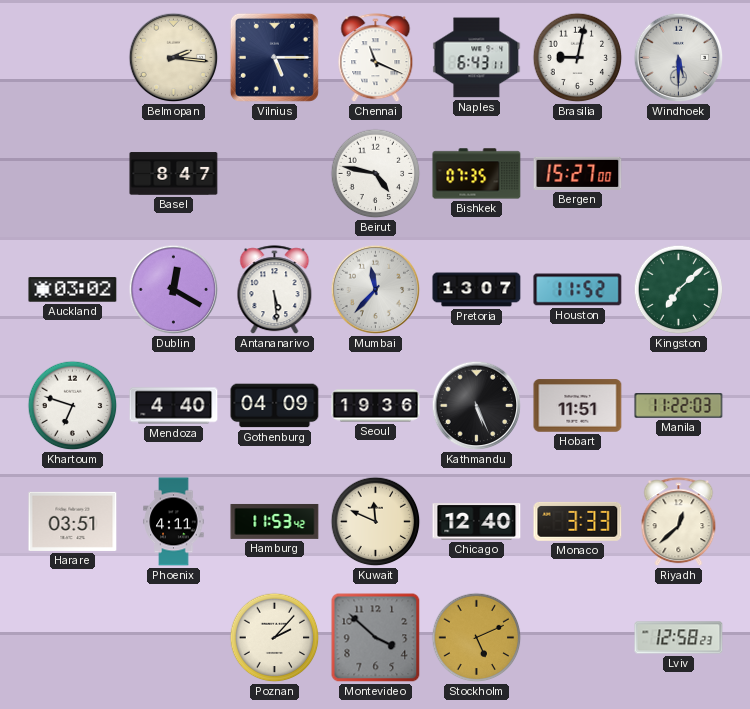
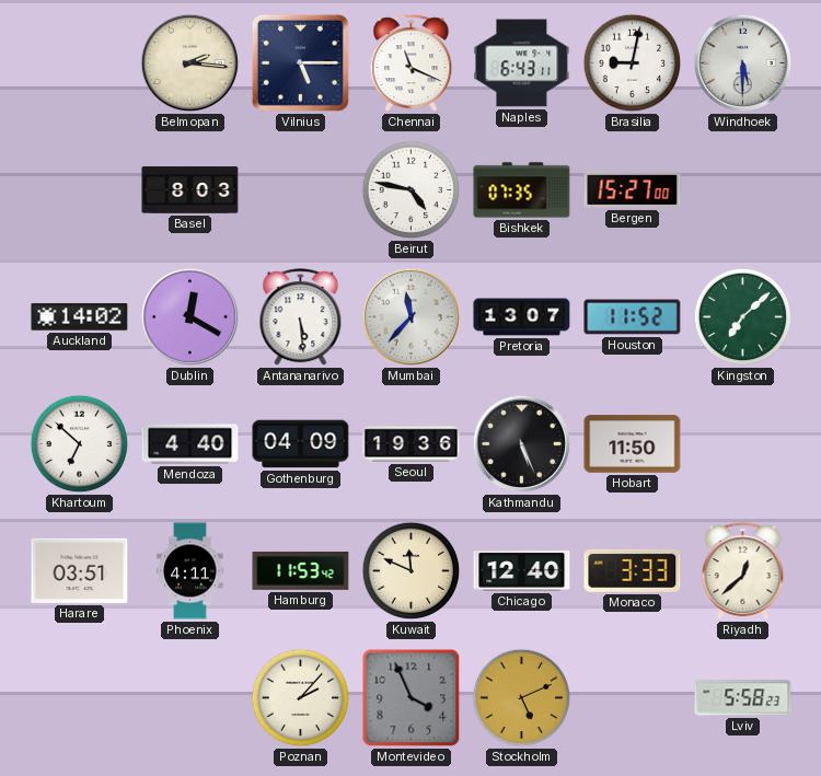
Basel: 8:47 -> 8:03
Auckland: 03:02 -> 14:02
Khartoum: 6:48 -> 6:52
Hobart: 11:51 -> 11:50
Manila: 11:22 -> none
Montevideo: 3:52 -> 3:56
Lviv: 12:58 -> 5:58
